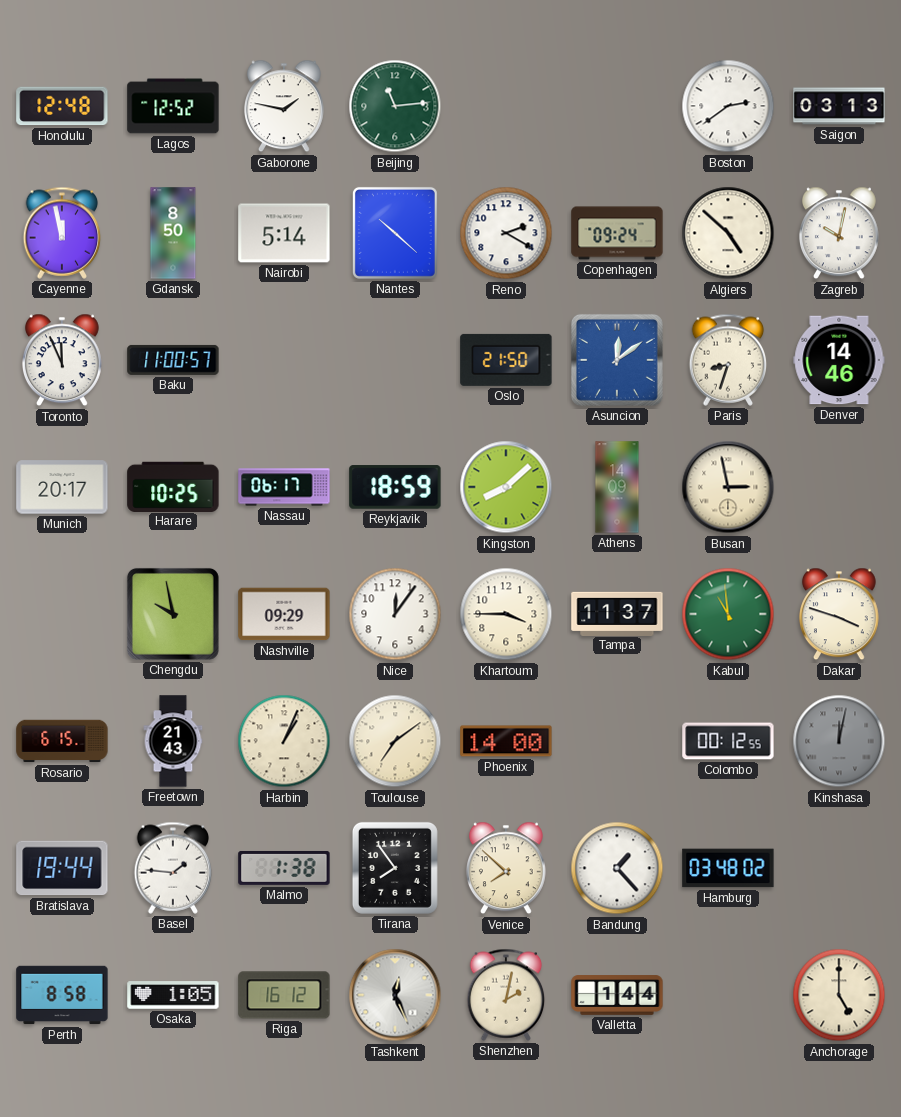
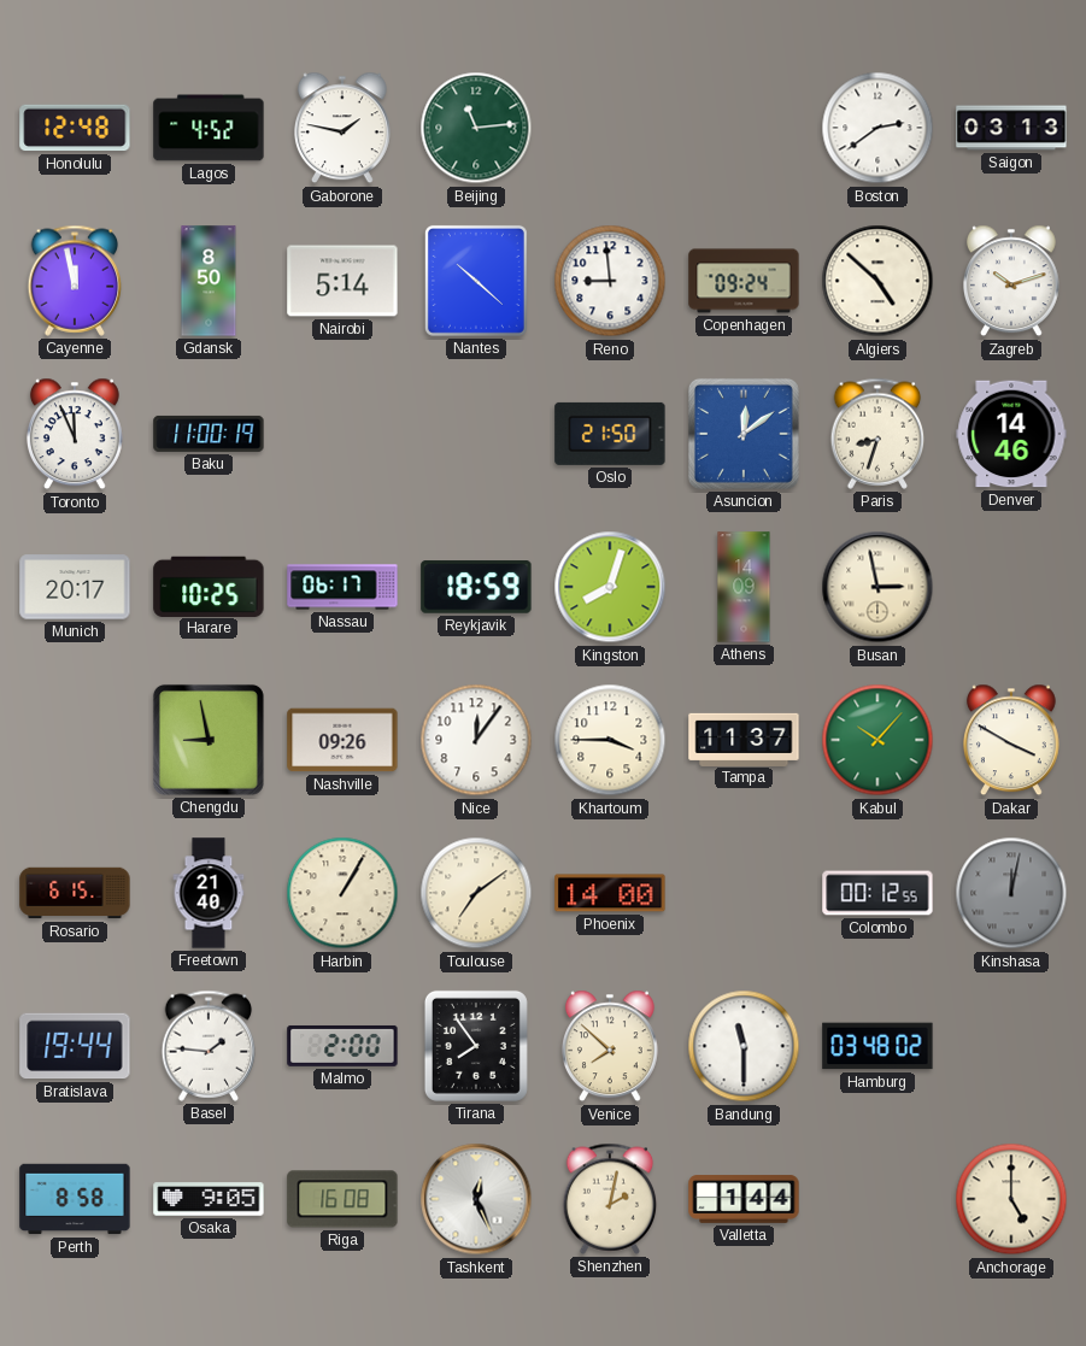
Lagos: 12:52 -> 4:52
Reno: 2:20 -> 8:59
Zagreb: 10:02 -> 10:12
Baku: 11:00:57 -> 11:00:19
Kingston: 8:08 -> 8:03
Chengdu: 9:58 -> 8:58
Nashville: 09:29 -> 09:26
Kabul: 10:59 -> 10:07
Dakar: 3:48 -> 3:50
Freetown: 21:43 -> 21:40
Harbin: 1:04 -> 1:05
Malmo: 1:38 -> 2:00
Bandung: 1:23 -> 11:30
Osaka: 1:05 -> 9:05
Riga: 16:12 -> 16:08
